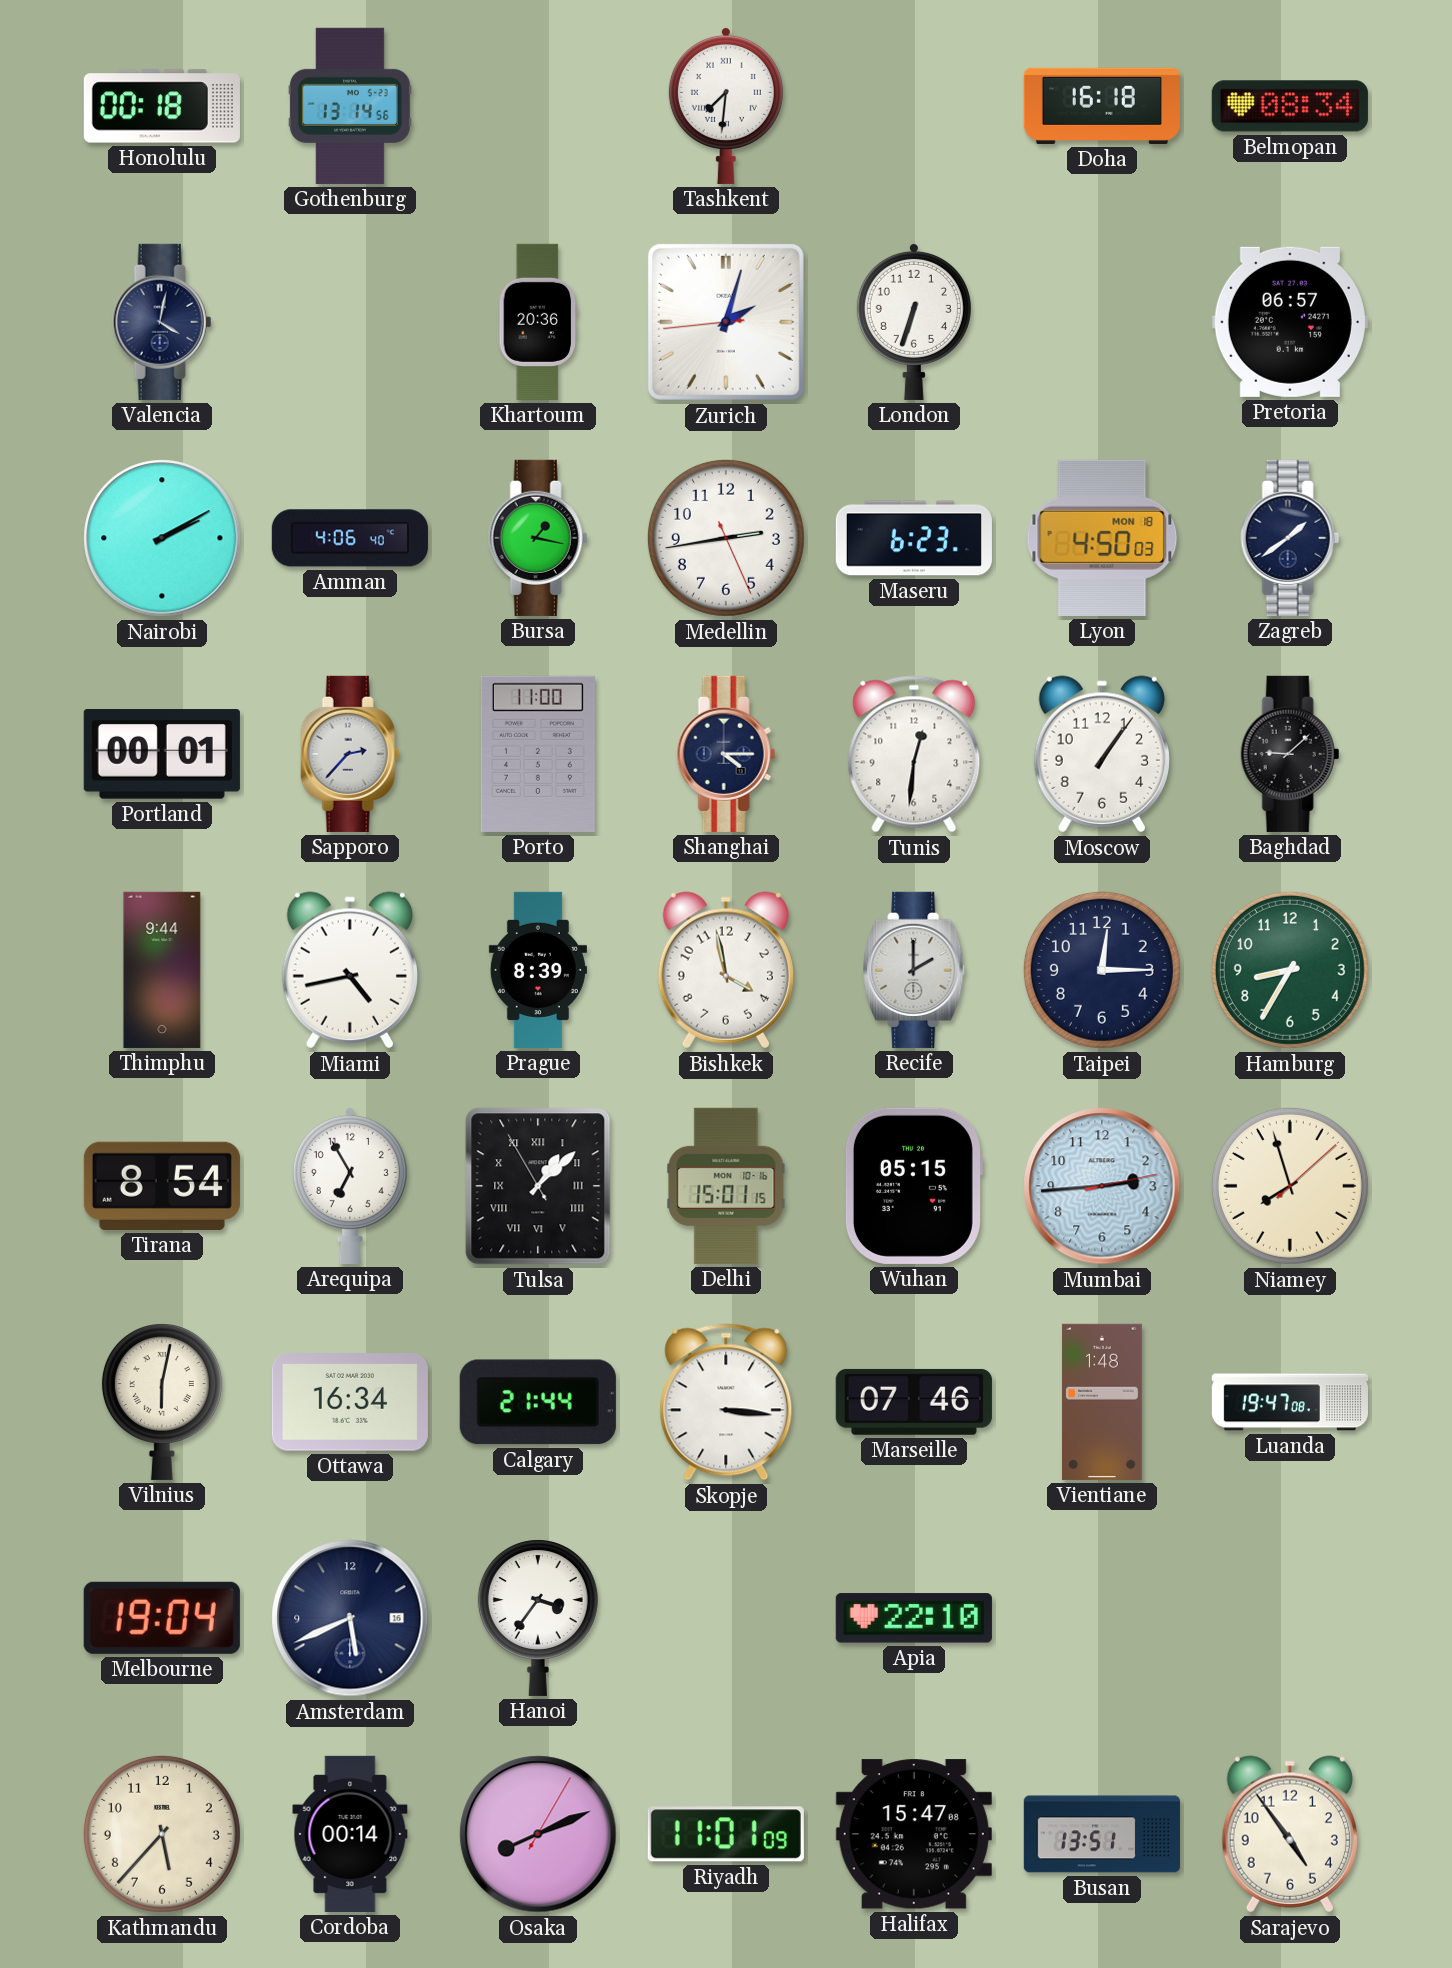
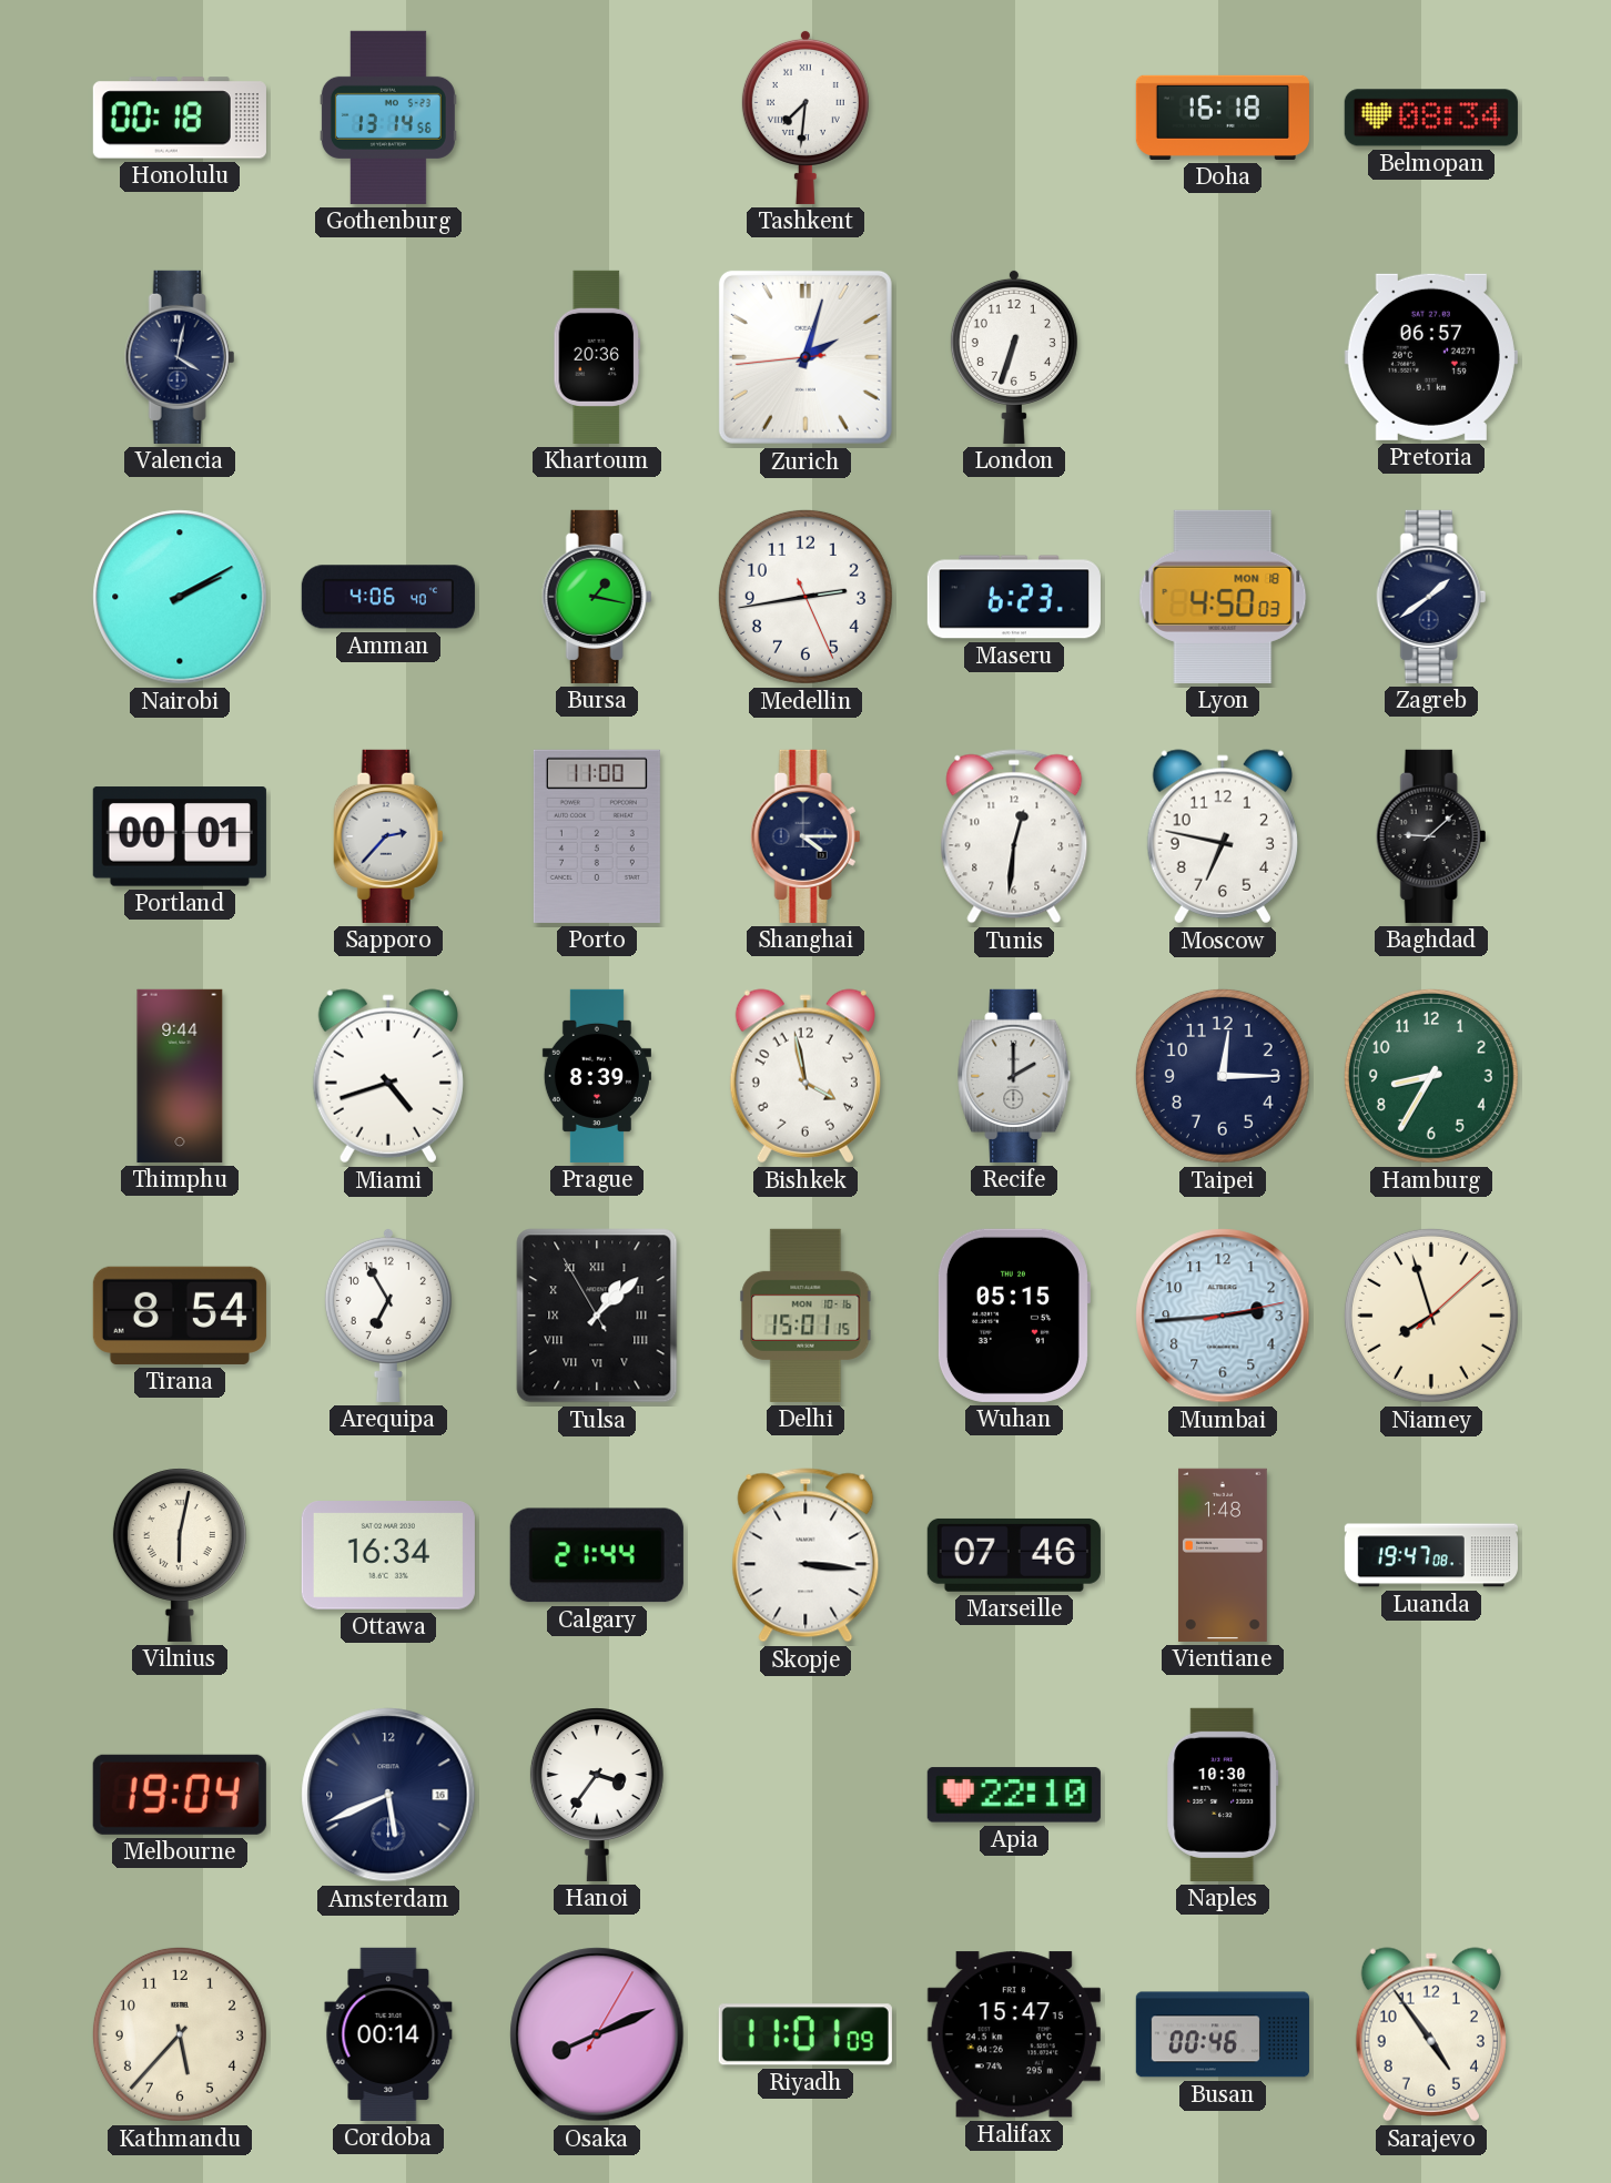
Moscow: 1:06 -> 6:47
Miami: 4:43 -> 4:42
Naples: none -> 10:30
Halifax: 15:47:08 -> 15:47:15
Busan: 13:51 -> 00:46
